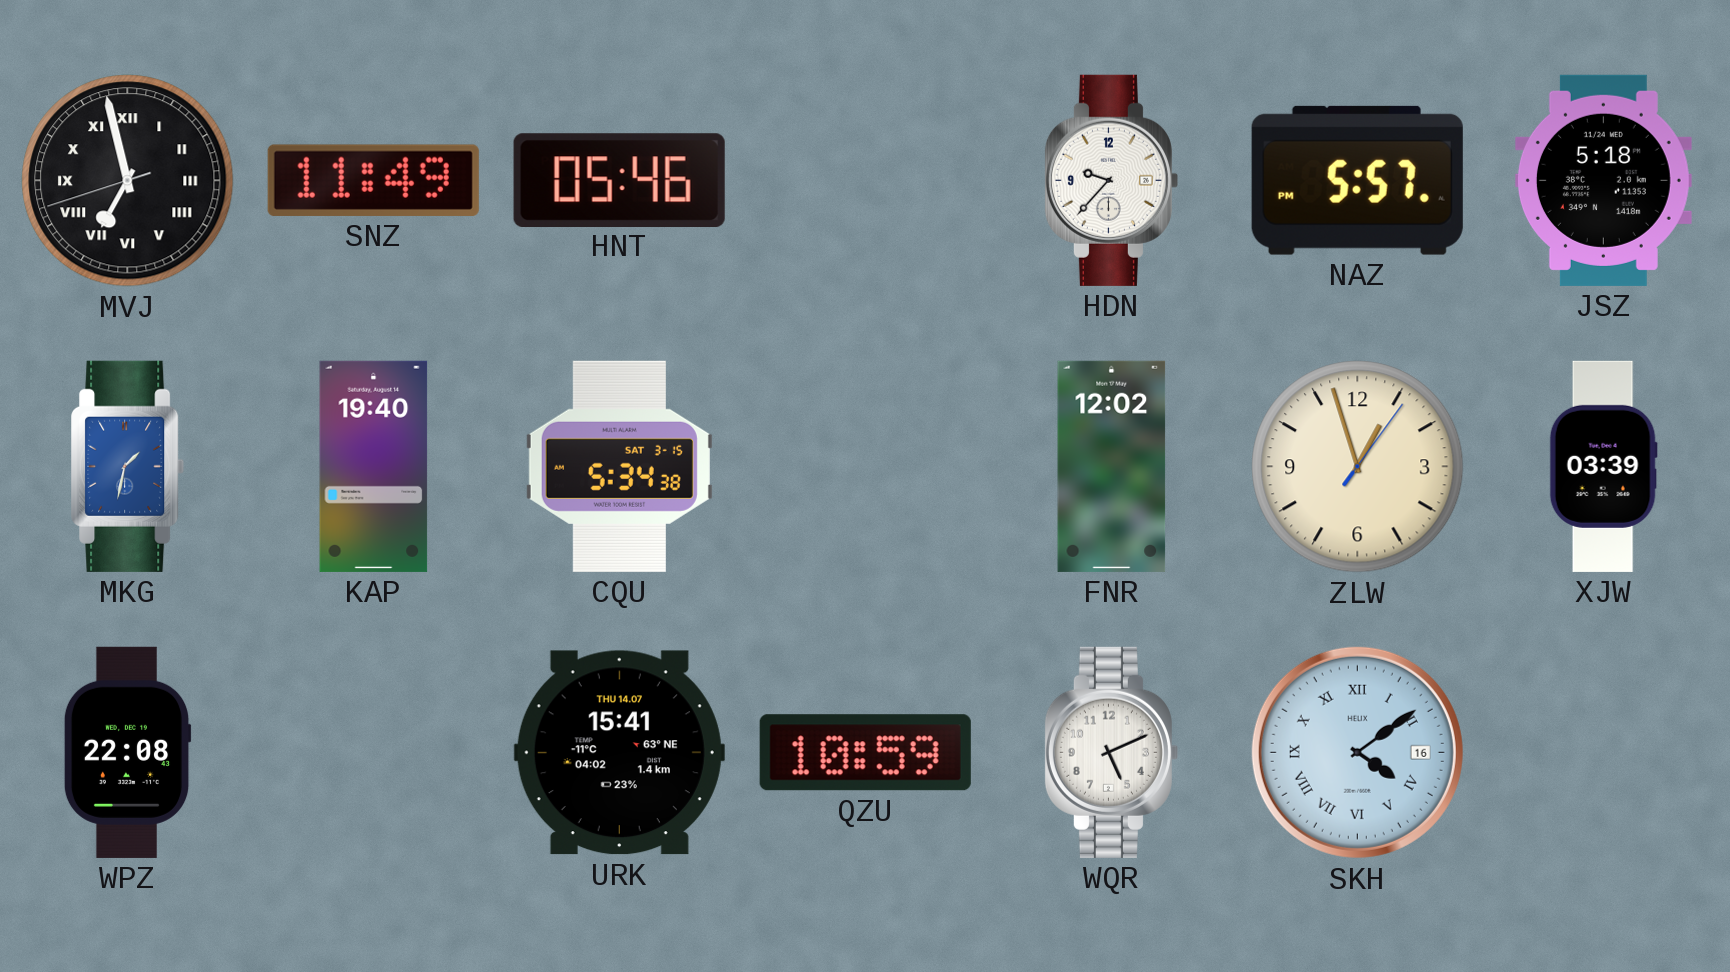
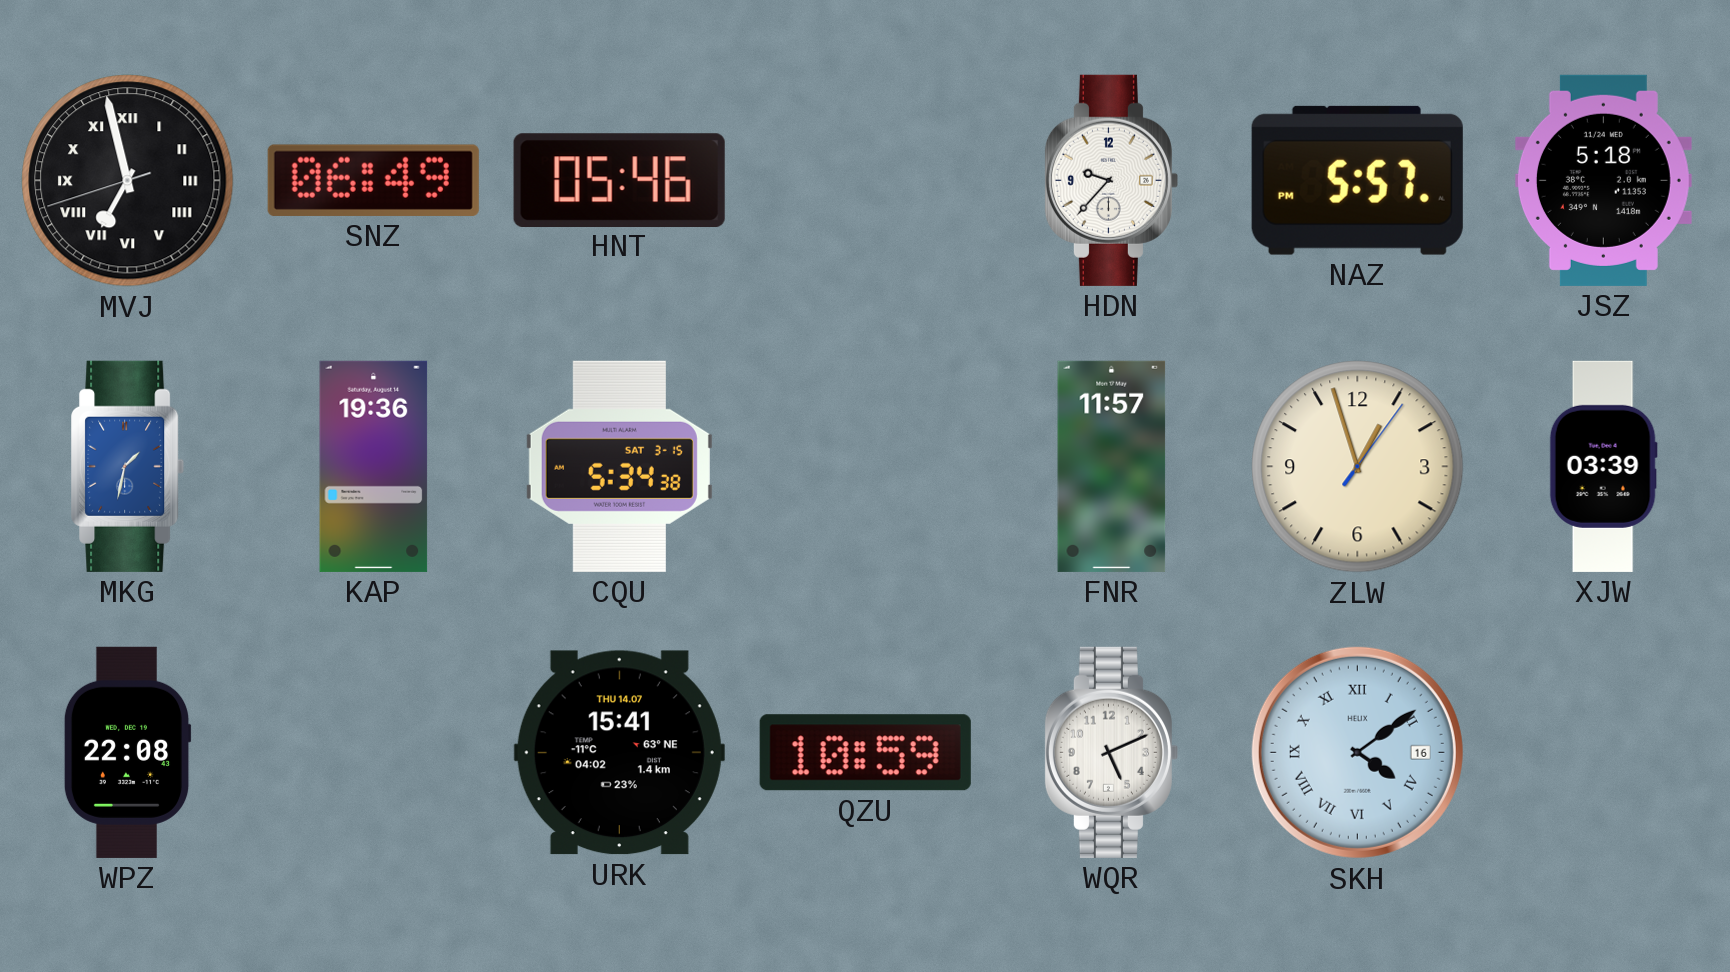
SNZ: 11:49 -> 06:49
KAP: 19:40 -> 19:36
FNR: 12:02 -> 11:57
